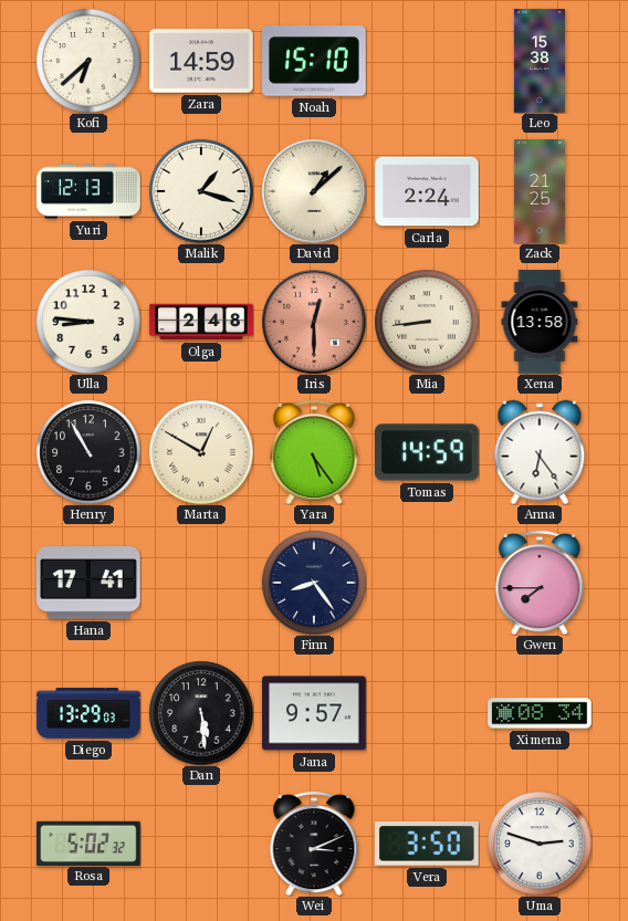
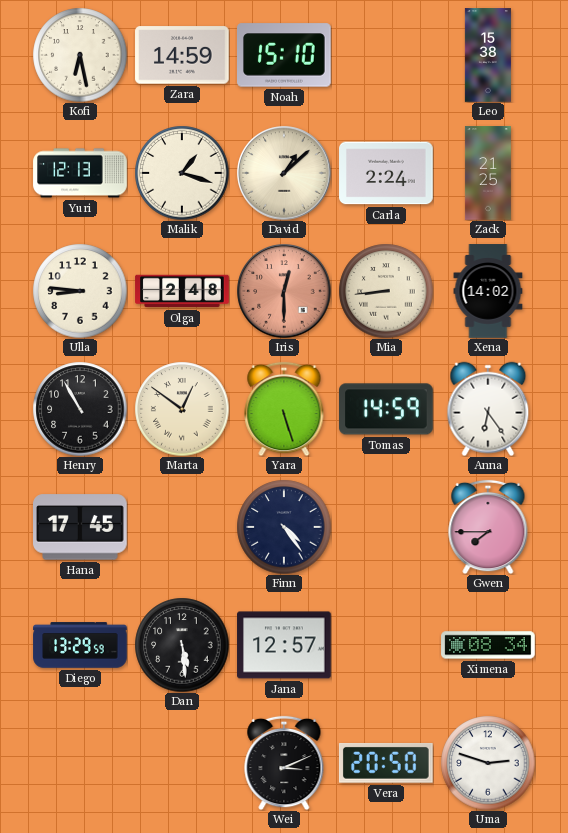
Kofi: 6:38 -> 6:28
Xena: 13:58 -> 14:02
Marta: 12:50 -> 12:51
Yara: 5:24 -> 5:27
Hana: 17:41 -> 17:45
Finn: 8:24 -> 4:24
Diego: 13:29:03 -> 13:29:59
Jana: 9:57 -> 12:57
Rosa: 5:02 -> none
Vera: 3:50 -> 20:50
